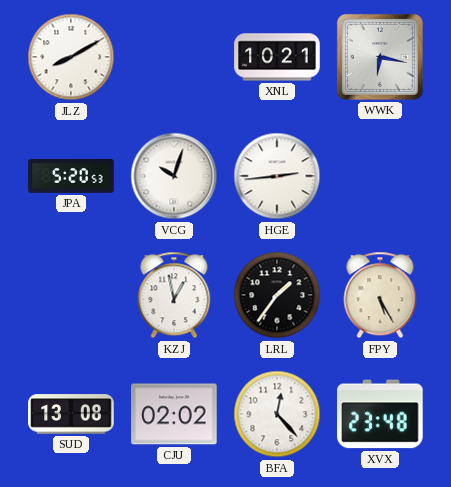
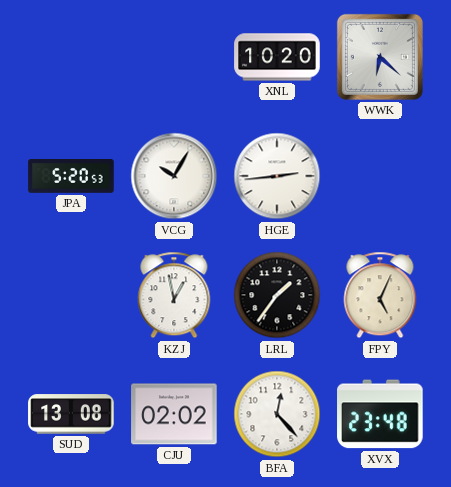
JLZ: 8:10 -> none
XNL: 10:21 -> 10:20
WWK: 6:17 -> 6:22
VCG: 10:03 -> 10:05
FPY: 5:25 -> 5:04
